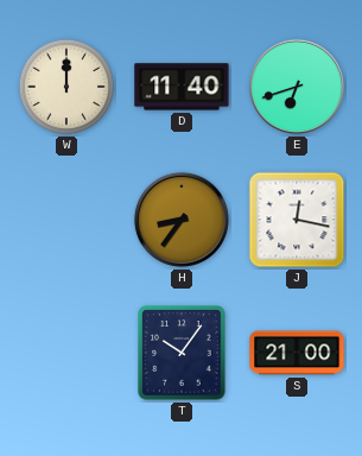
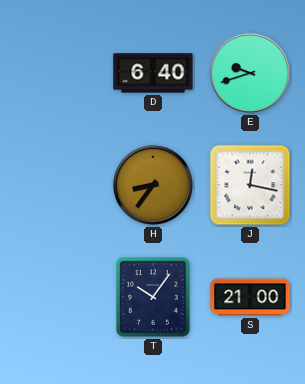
W: 12:00 -> none
D: 11:40 -> 6:40
E: 6:42 -> 9:42
